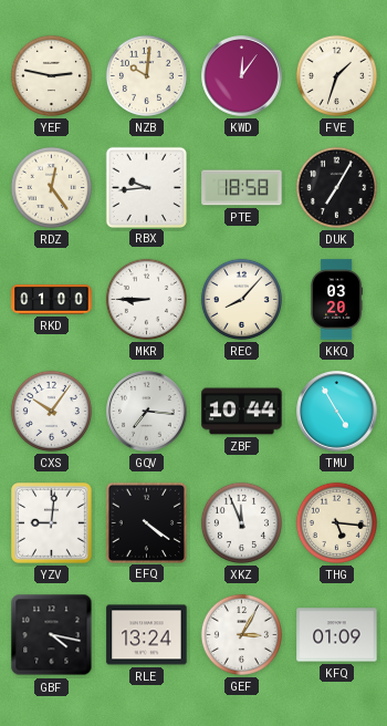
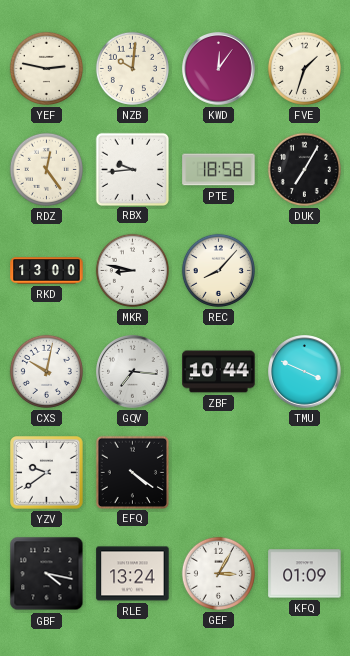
RKD: 01:00 -> 13:00
MKR: 8:45 -> 8:47
KKQ: 03:20 -> none
CXS: 10:06 -> 10:02
TMU: 4:55 -> 3:49
YZV: 9:01 -> 9:39
XKZ: 11:56 -> none
THG: 5:16 -> none
